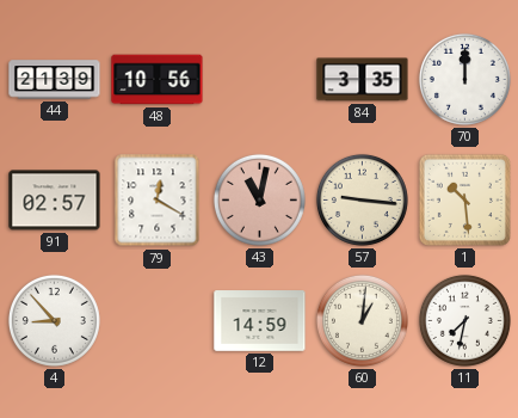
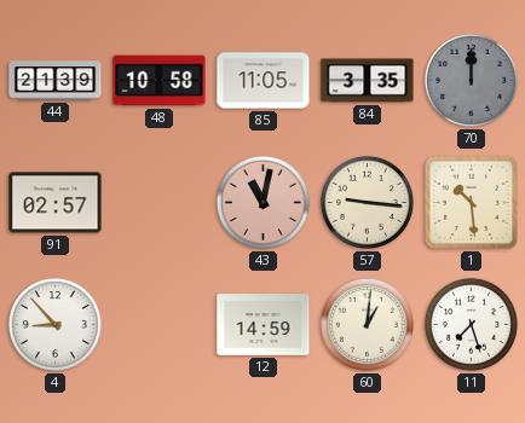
48: 10:56 -> 10:58
85: none -> 11:05
70 dial: white -> grey
79: 12:20 -> none
11: 7:32 -> 7:27
